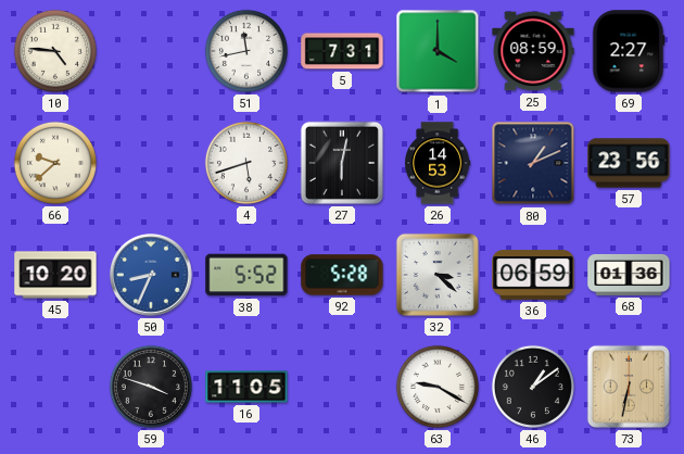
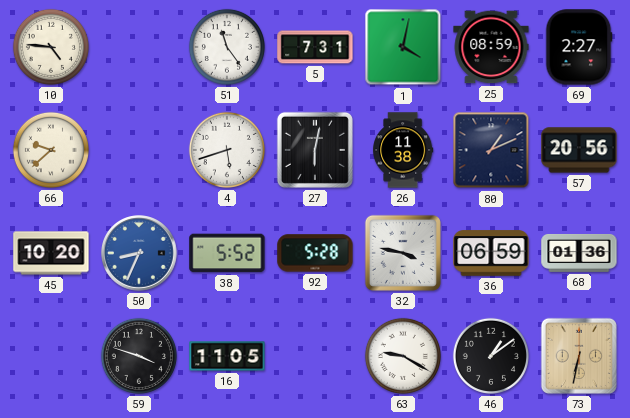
51: 11:43 -> 11:24
1: 4:00 -> 4:02
26: 14:53 -> 11:38
57: 23:56 -> 20:56
32: 3:22 -> 3:47
